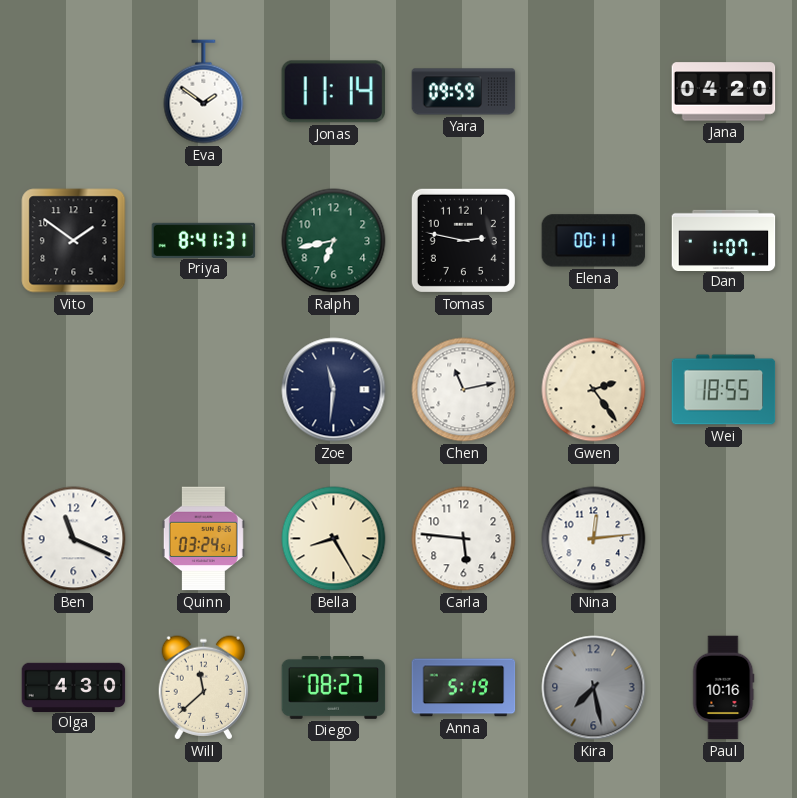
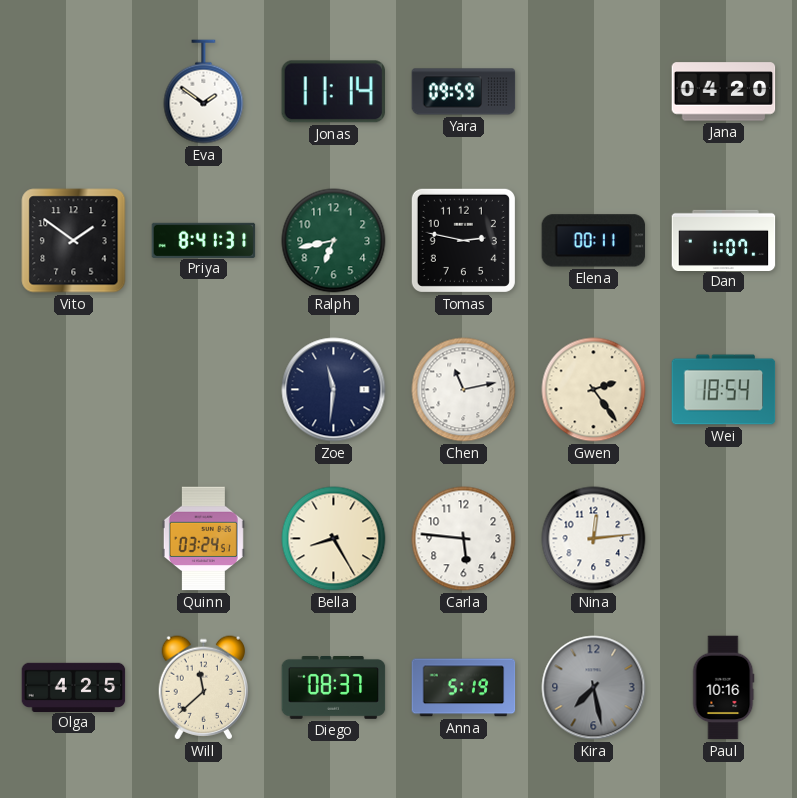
Wei: 18:55 -> 18:54
Ben: 11:19 -> none
Olga: 4:30 -> 4:25
Diego: 08:27 -> 08:37
